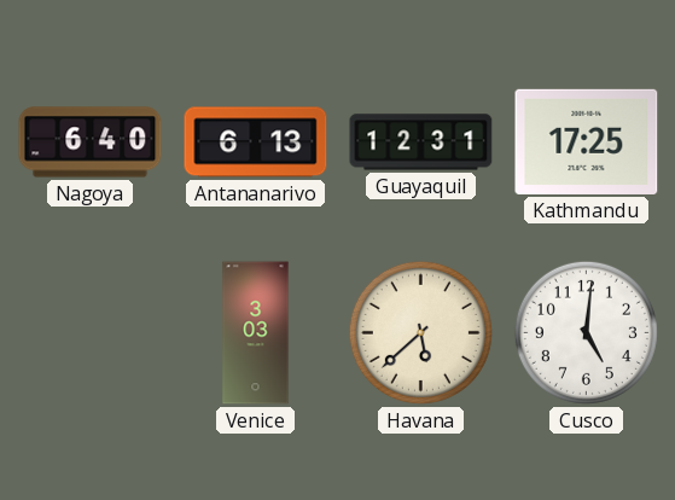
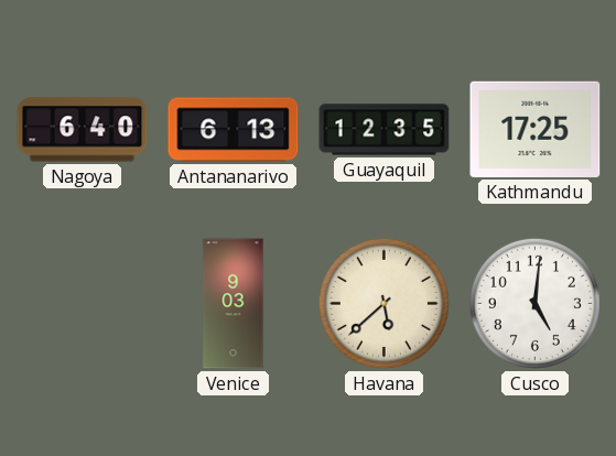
Guayaquil: 12:31 -> 12:35
Venice: 3:03 -> 9:03
